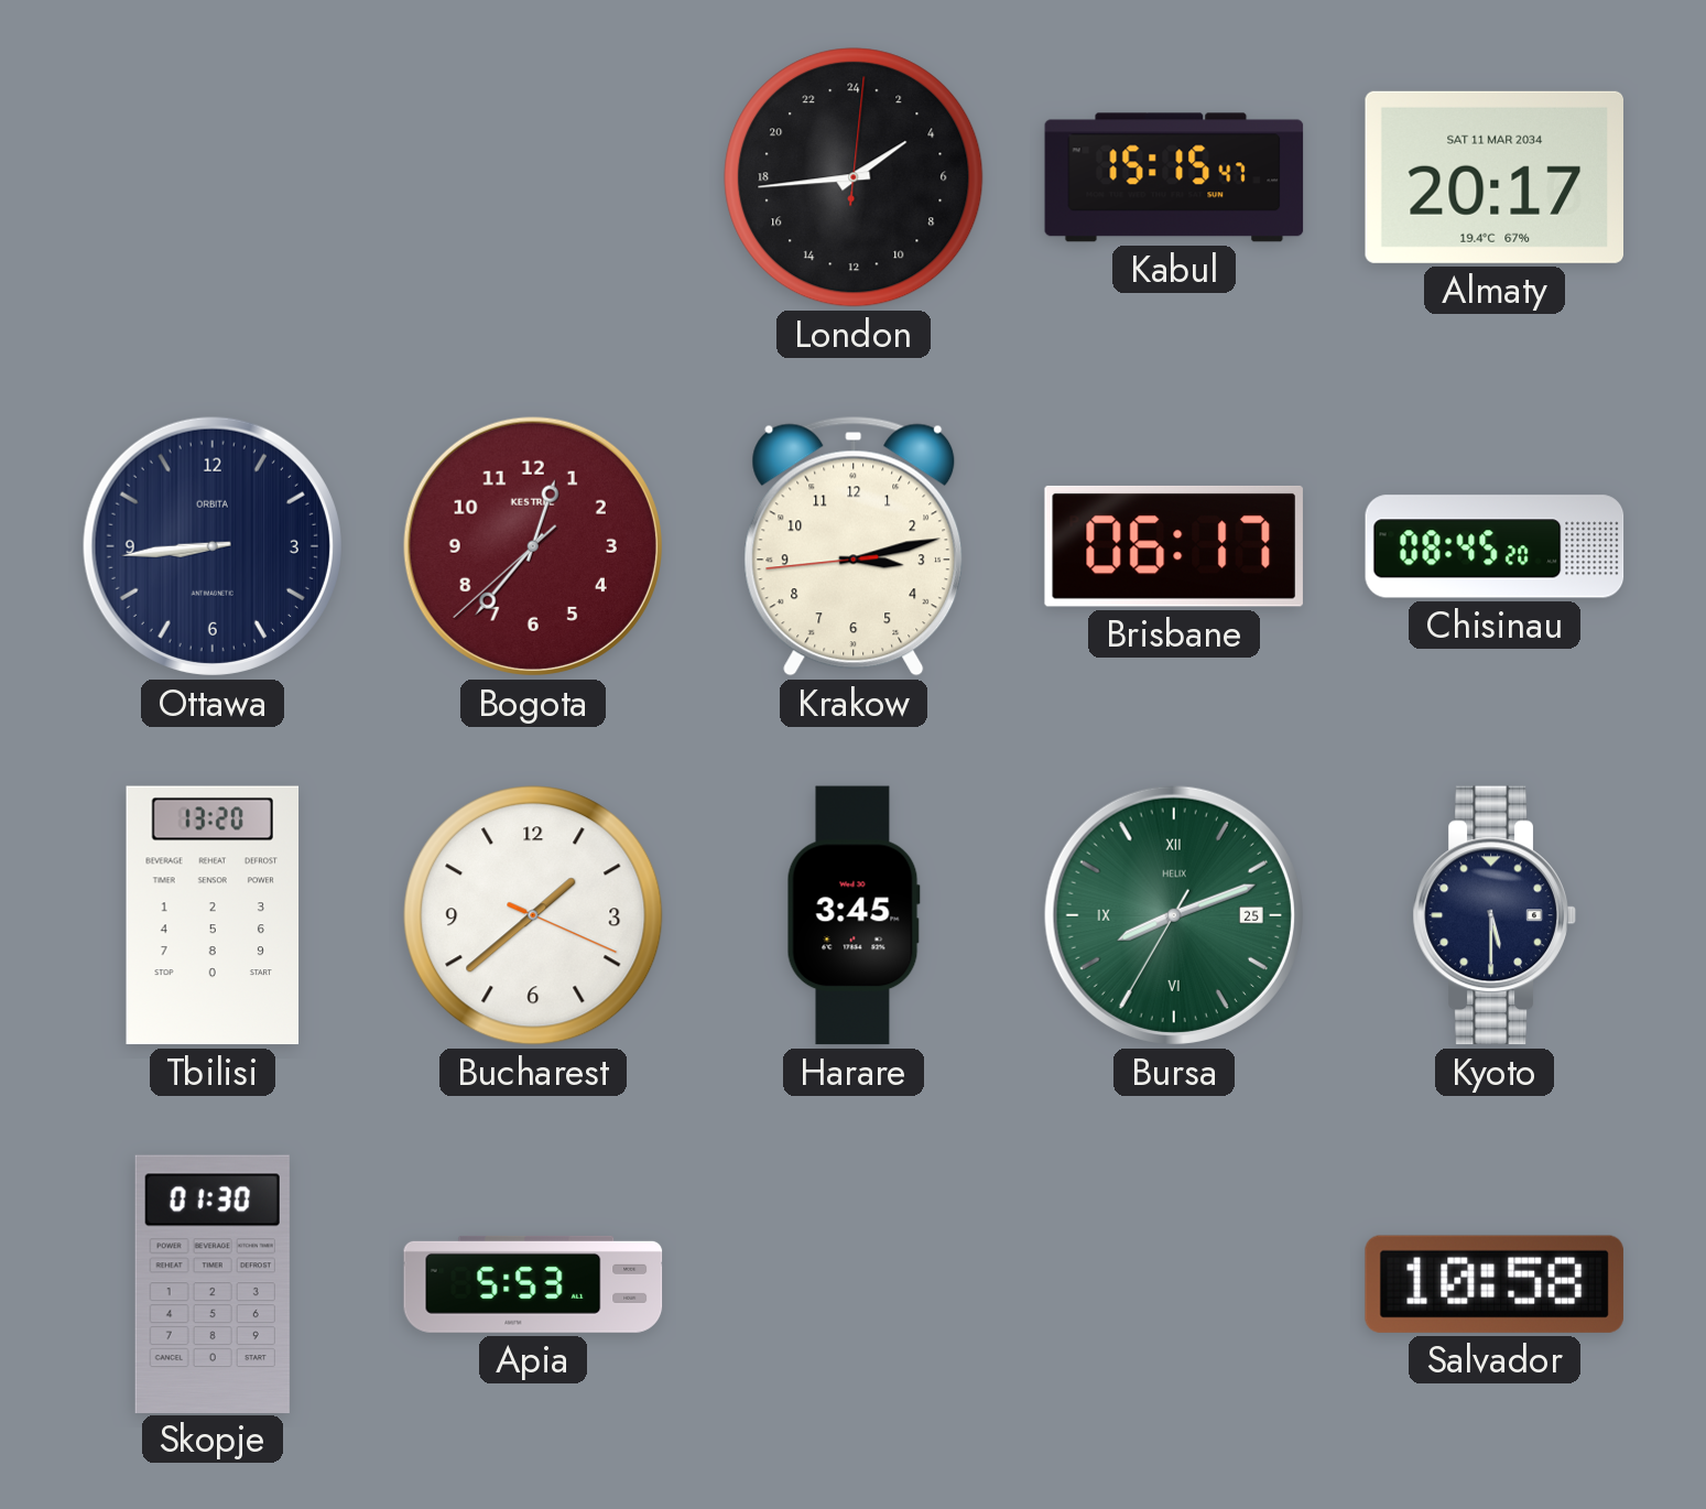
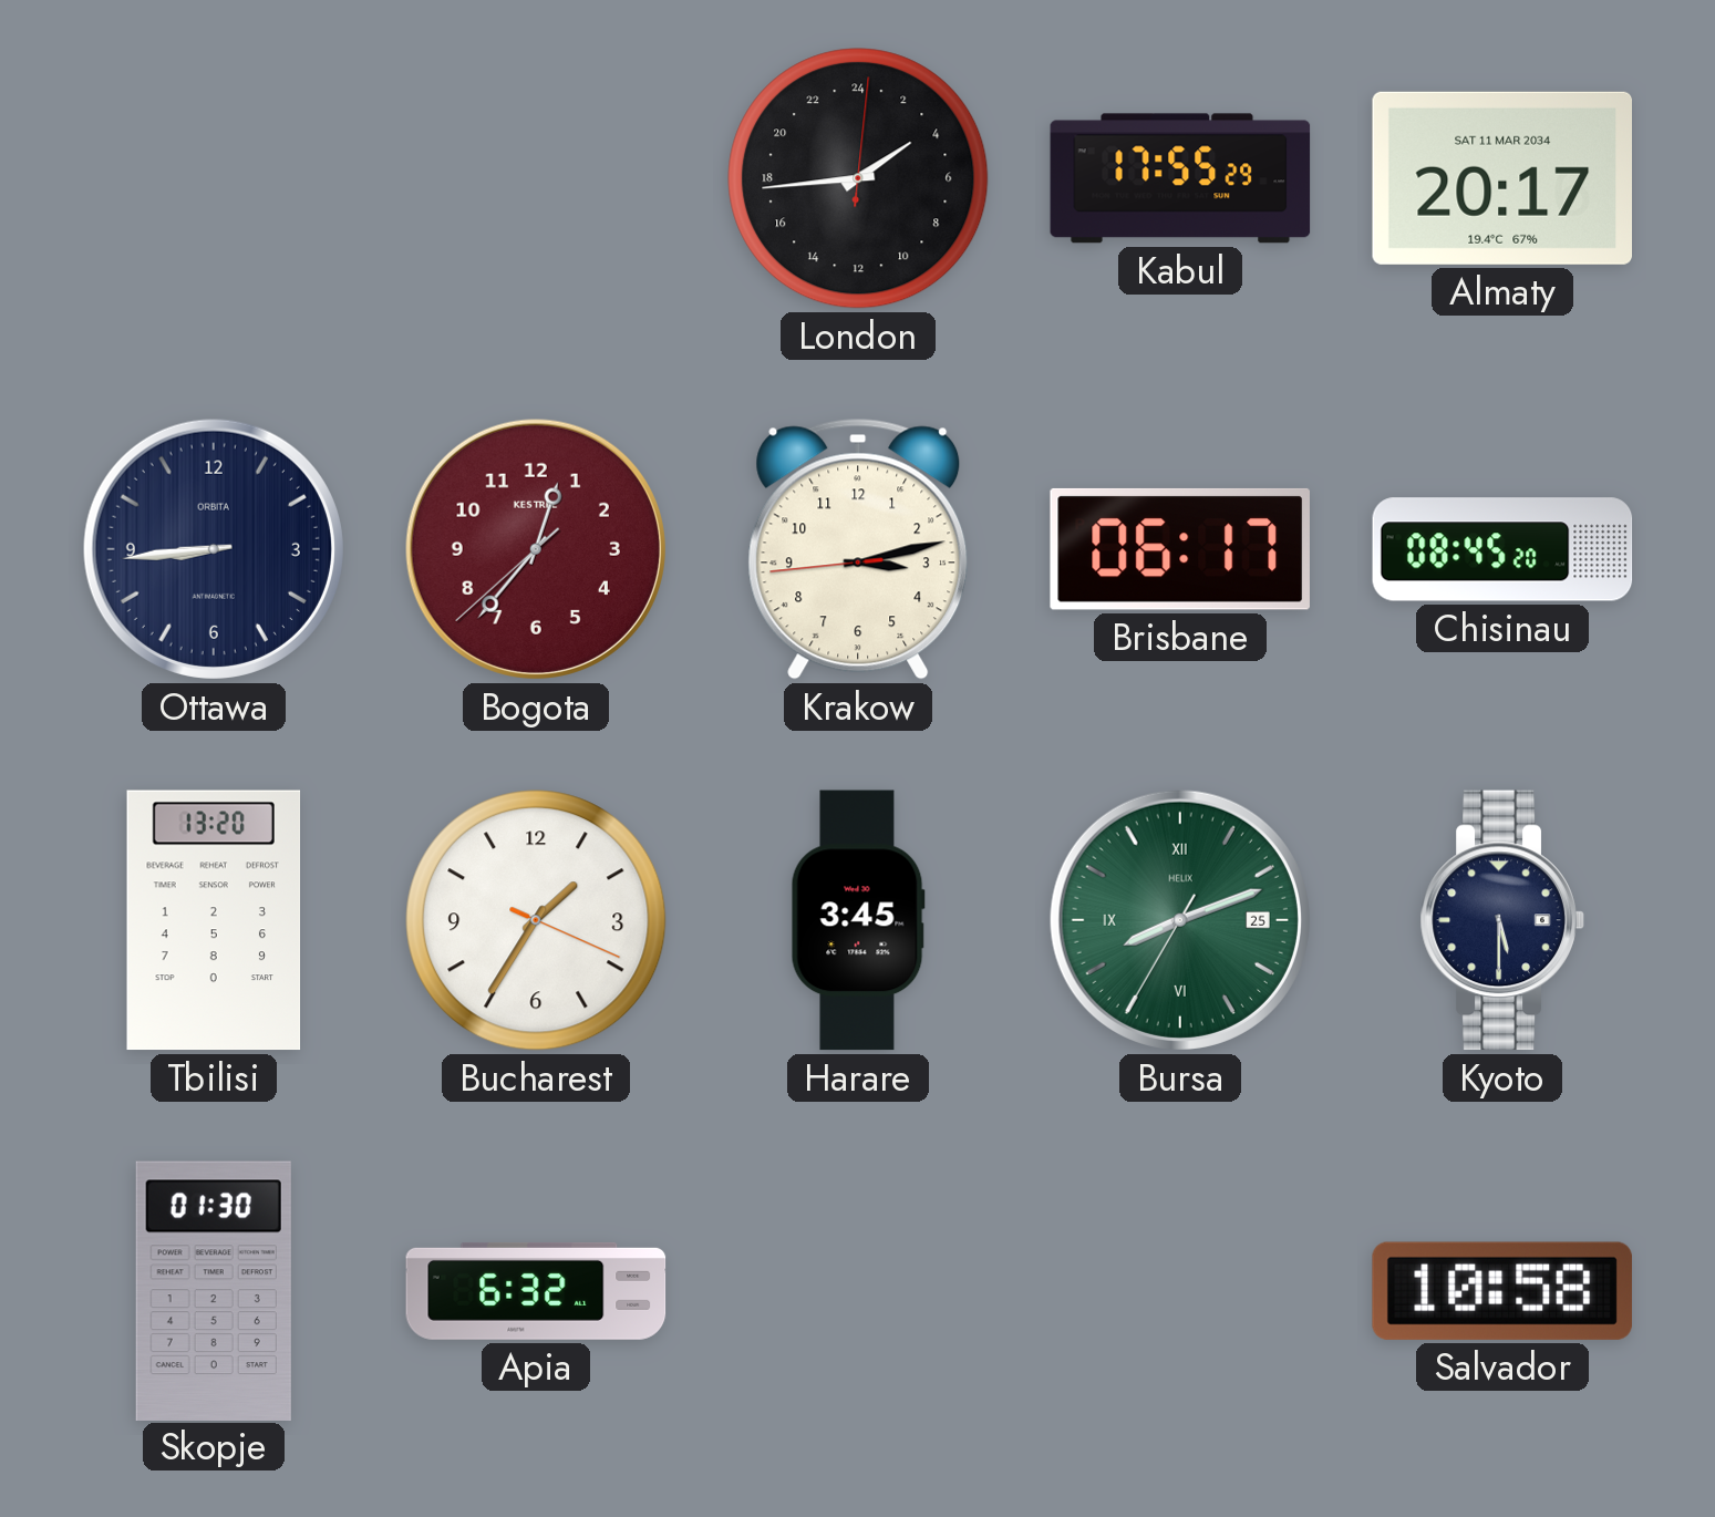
Kabul: 15:15 -> 17:55
Bucharest: 1:38 -> 1:35
Apia: 5:53 -> 6:32
